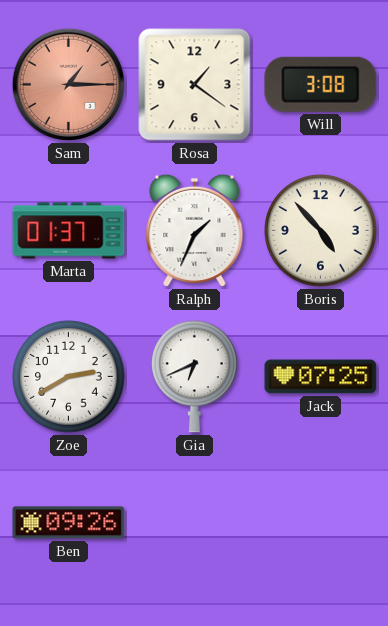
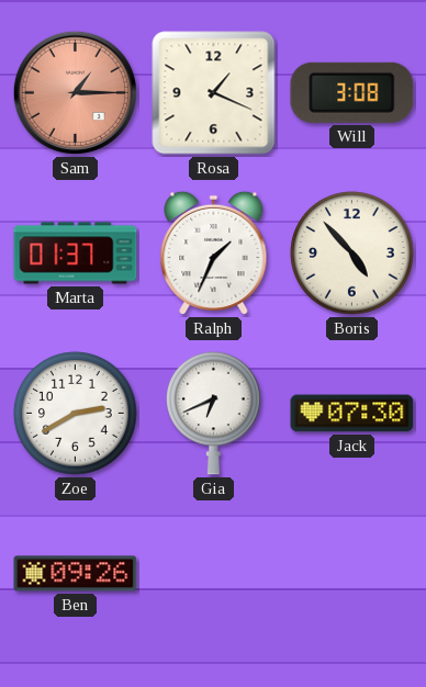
Rosa: 1:21 -> 1:19
Jack: 07:25 -> 07:30
